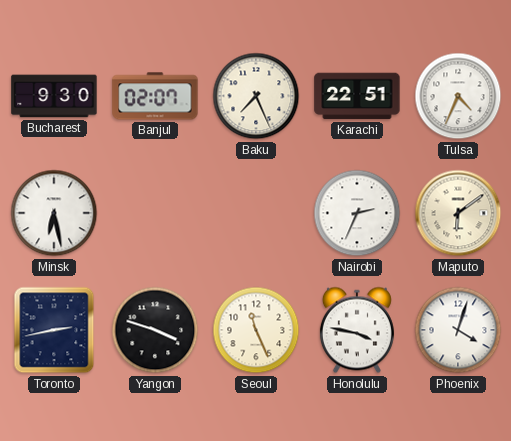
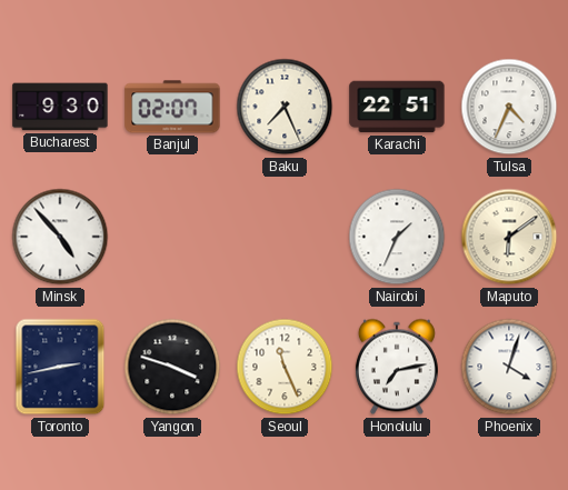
Minsk: 6:28 -> 4:53
Nairobi: 2:34 -> 1:34
Honolulu: 3:47 -> 7:13
